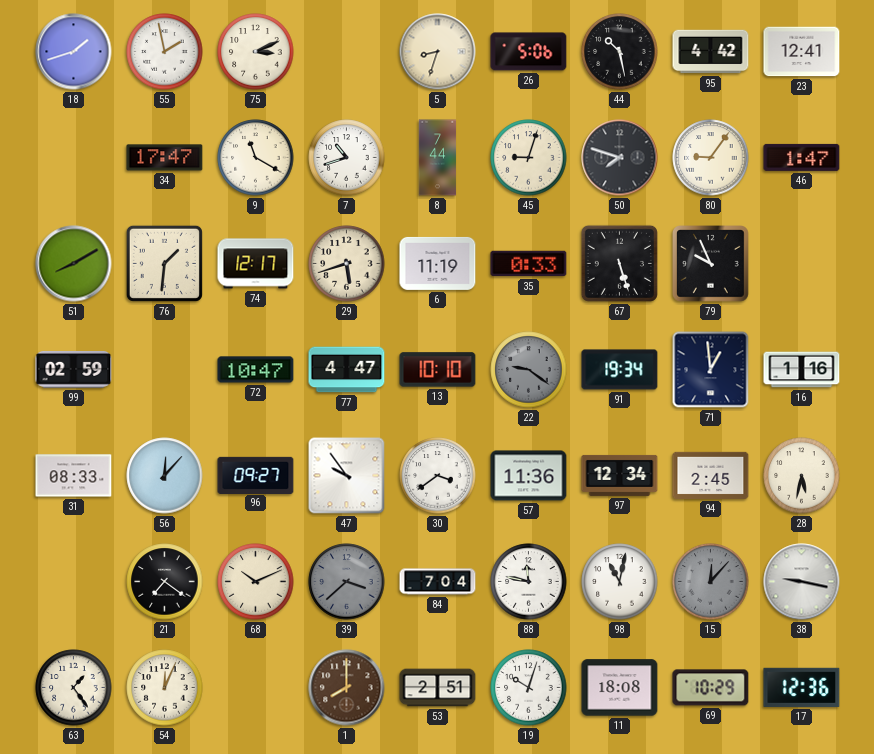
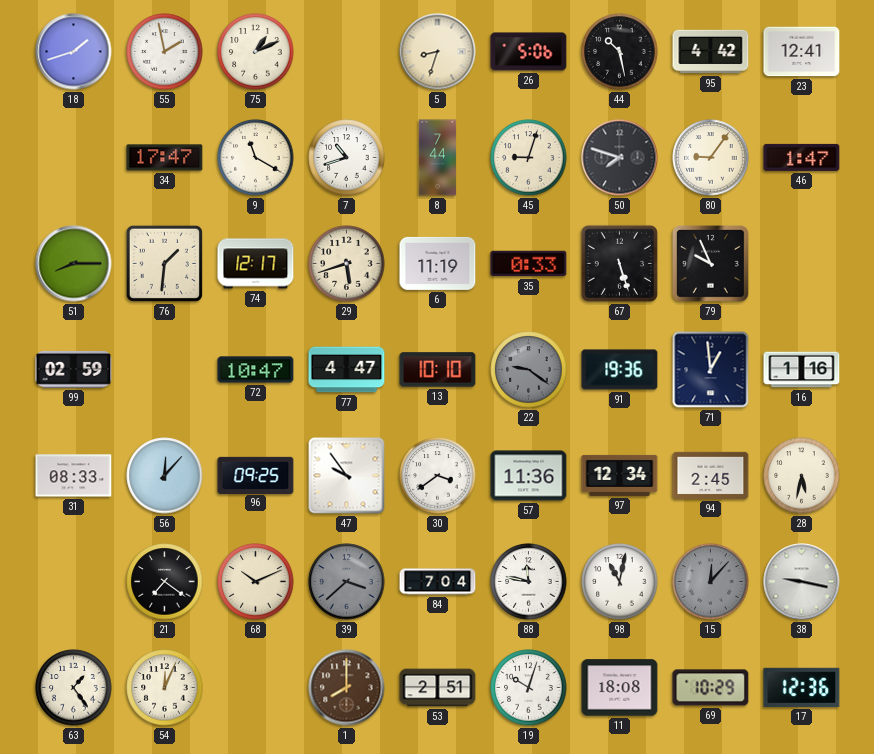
75: 3:11 -> 1:11
51: 8:10 -> 8:15
91: 19:34 -> 19:36
96: 09:27 -> 09:25
